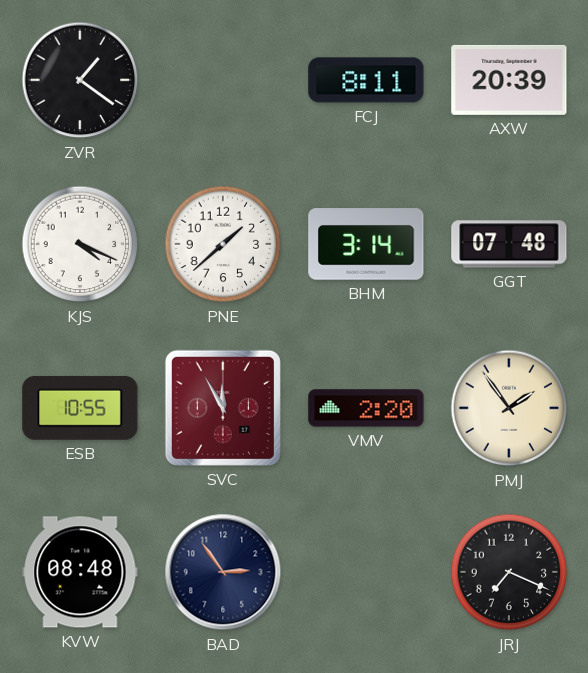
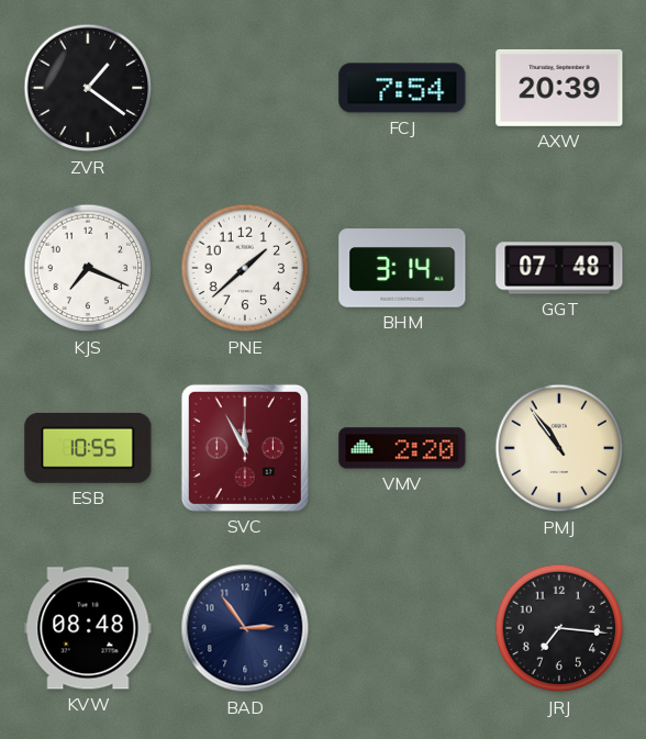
FCJ: 8:11 -> 7:54
KJS: 4:19 -> 7:19
PMJ: 1:54 -> 10:54
JRJ: 7:19 -> 7:16
